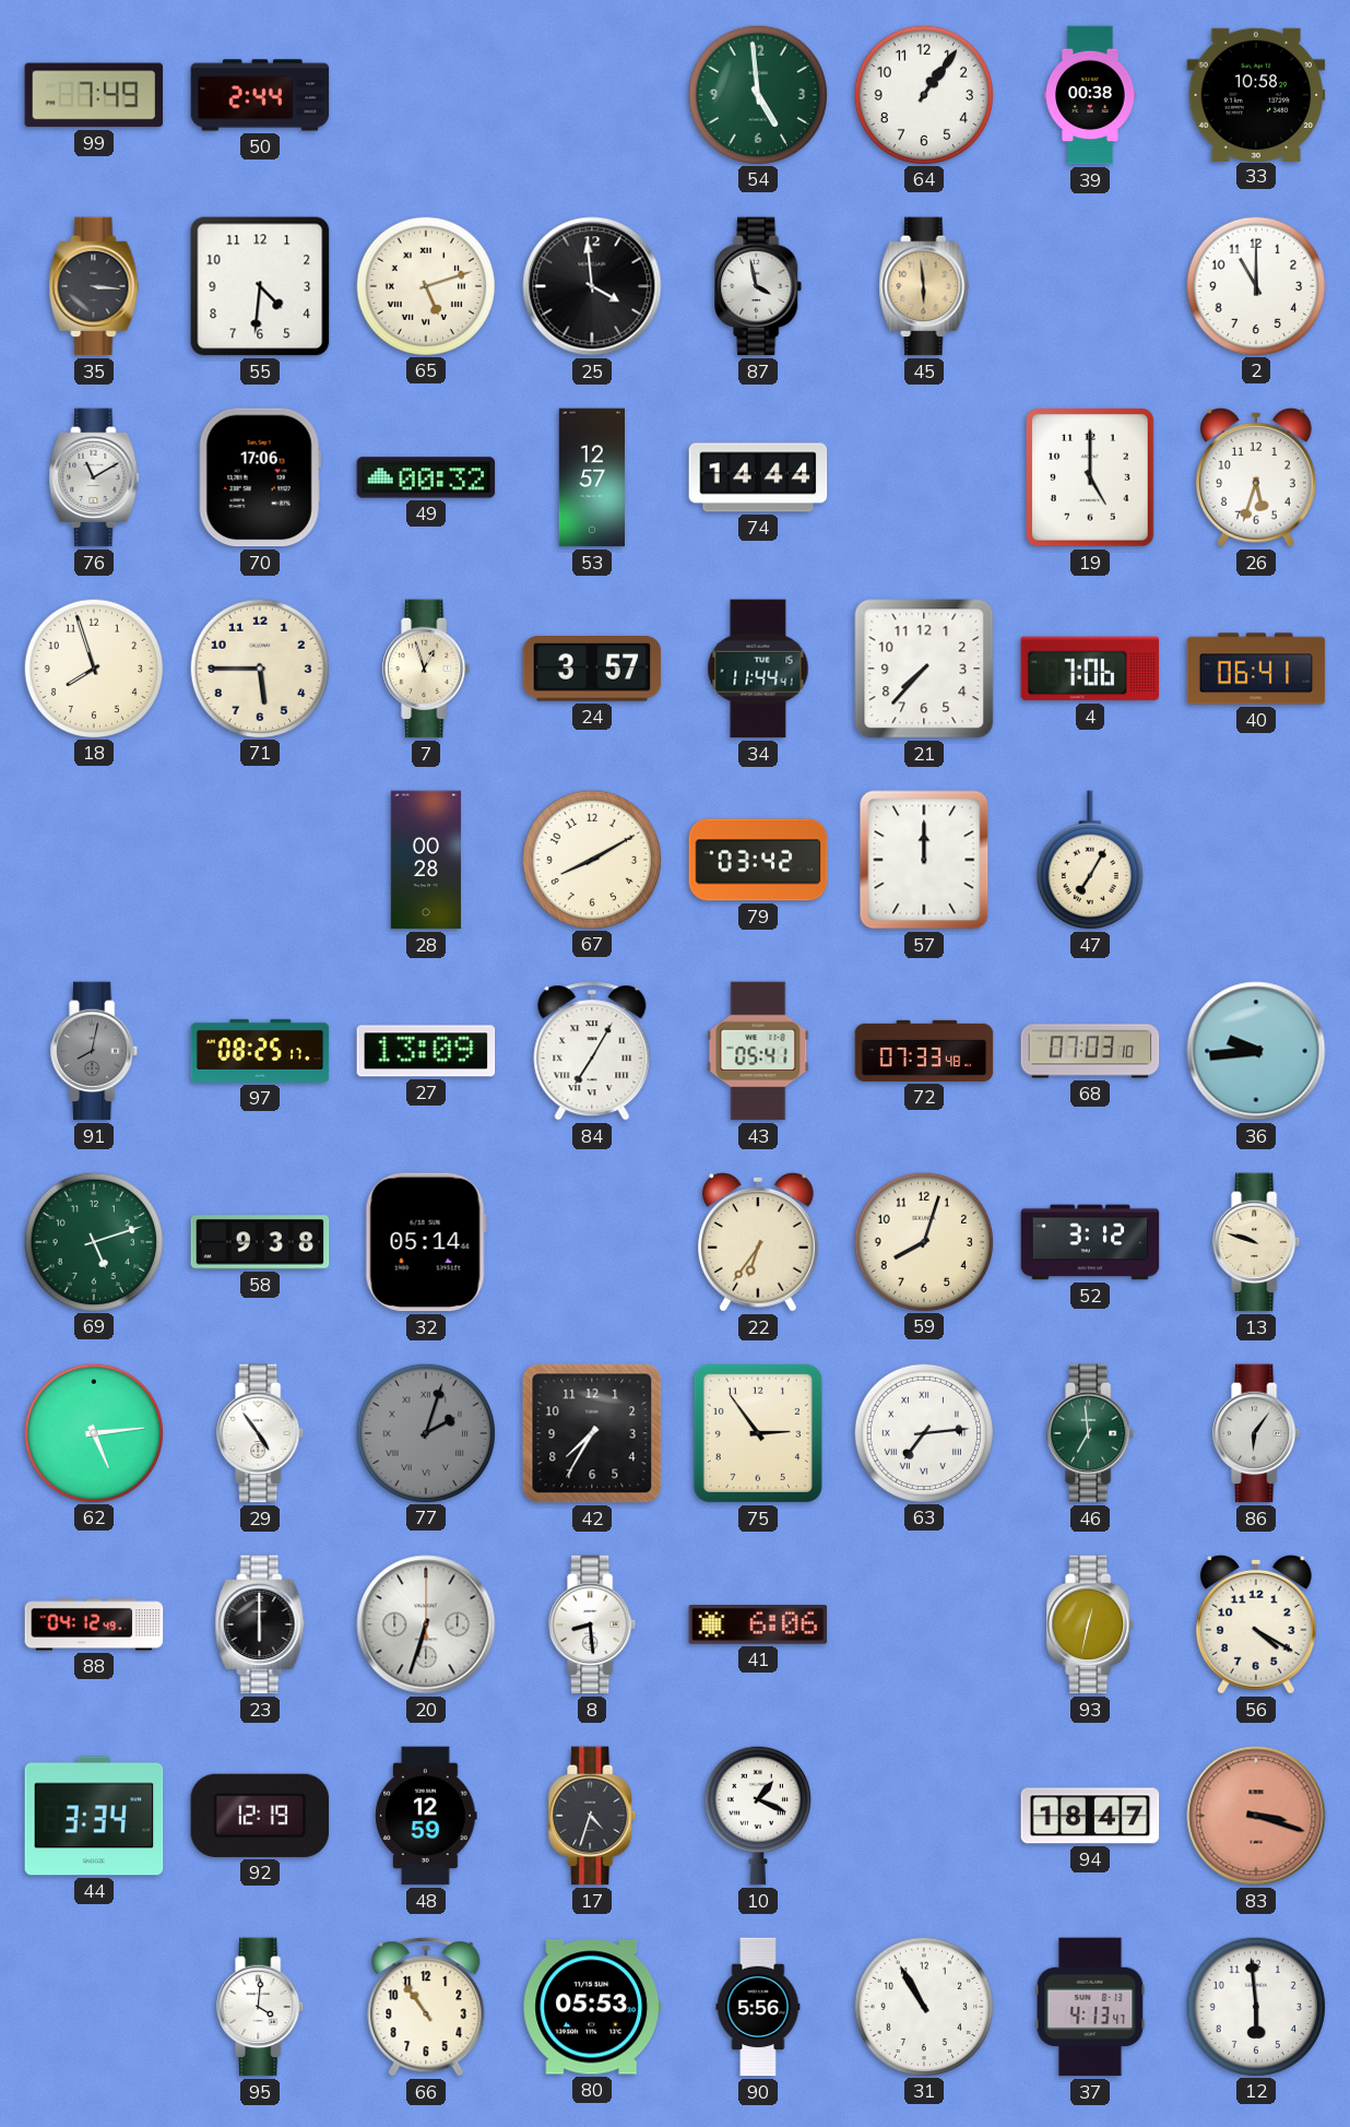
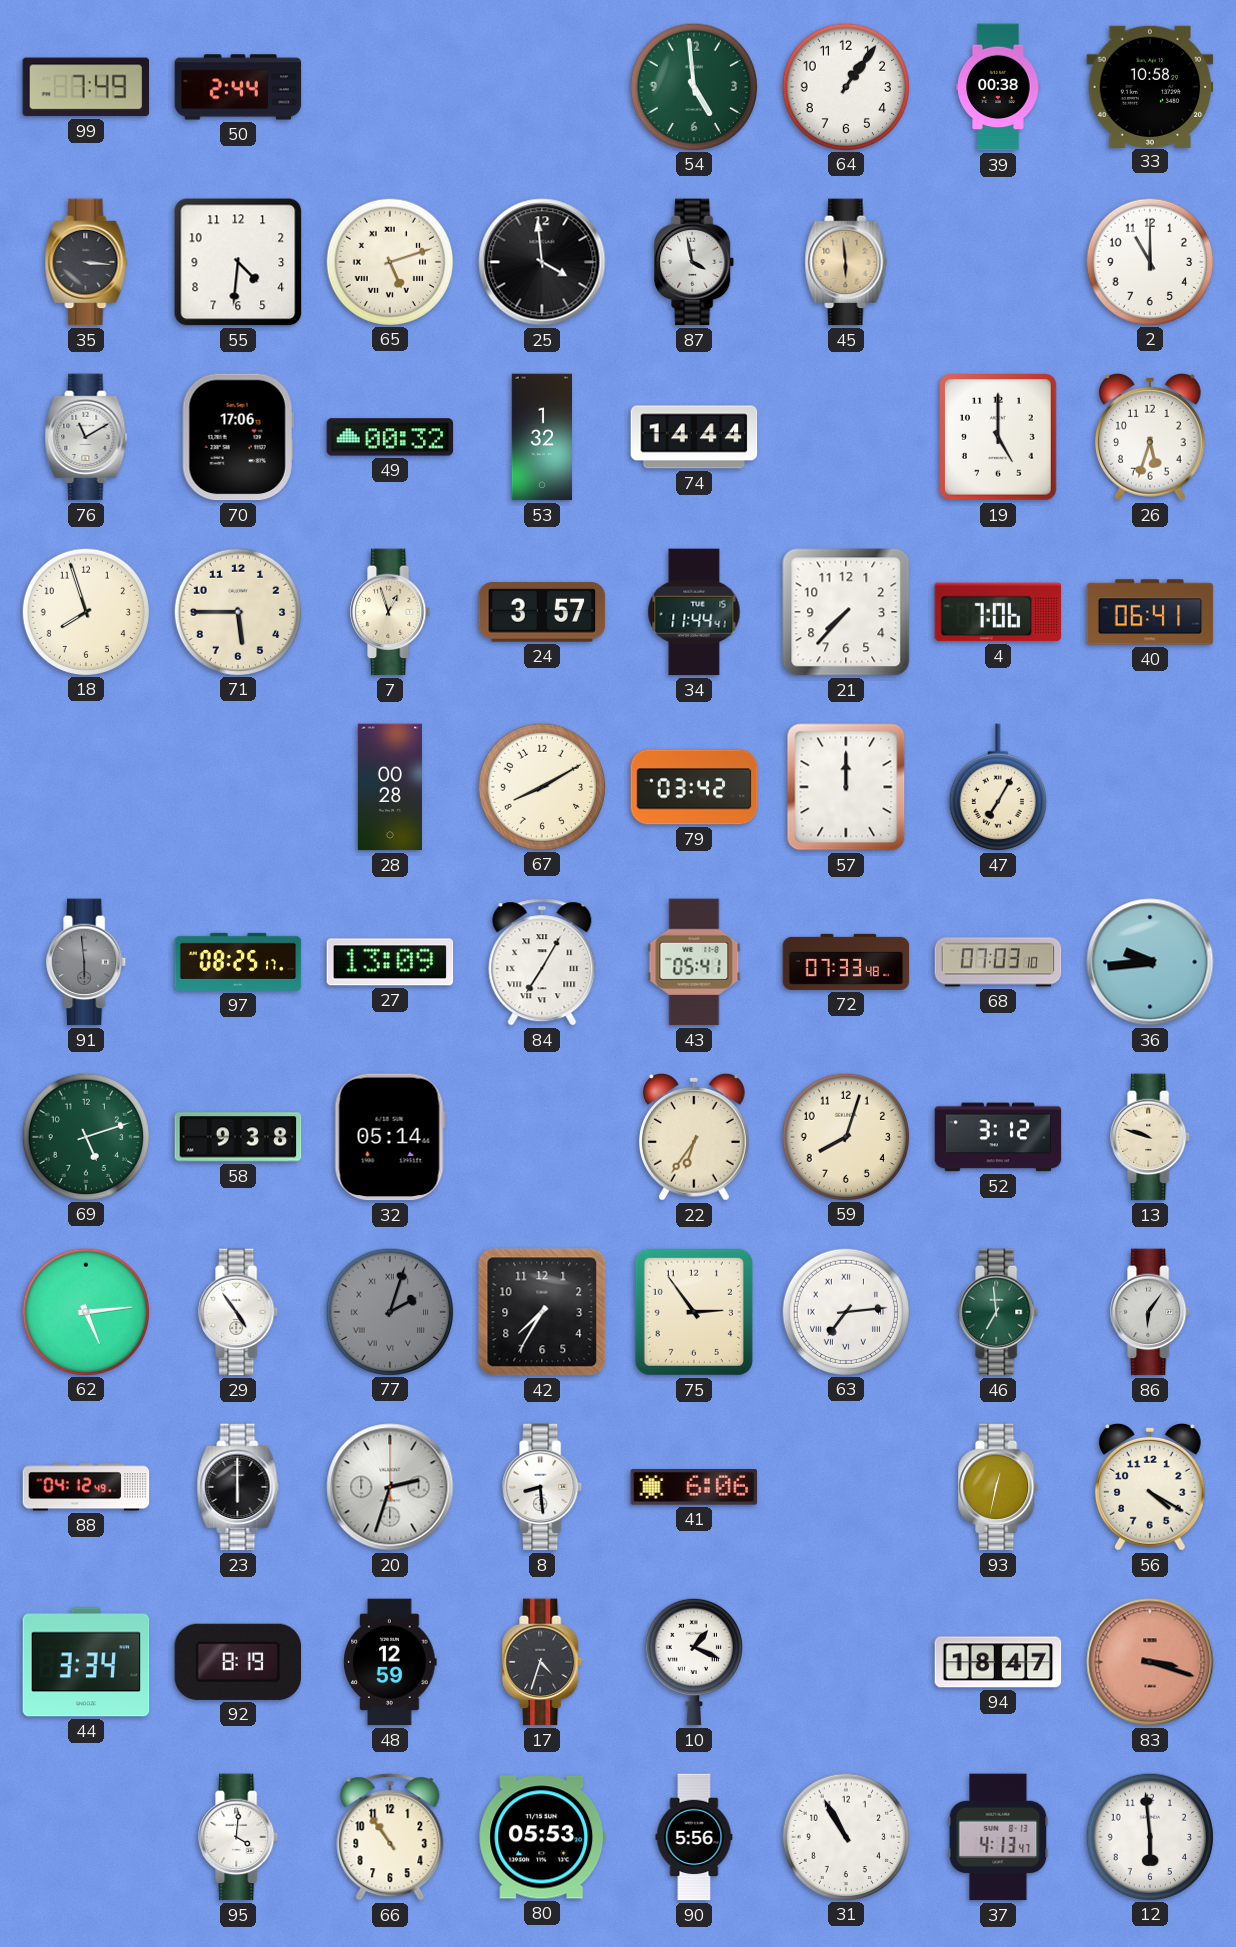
53: 12:57 -> 1:32
91: 8:02 -> 5:59
20: 6:33 -> 2:33
92: 12:19 -> 8:19
